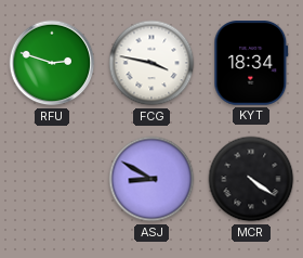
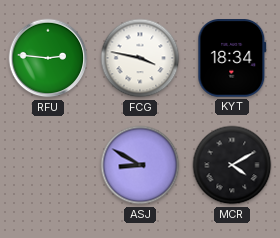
RFU: 2:48 -> 2:46
MCR: 4:21 -> 4:10
